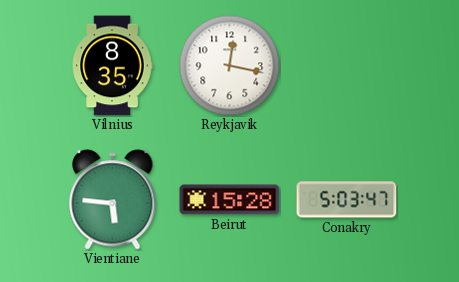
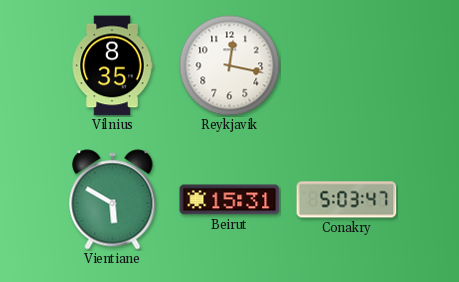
Vientiane: 5:46 -> 5:50
Beirut: 15:28 -> 15:31
